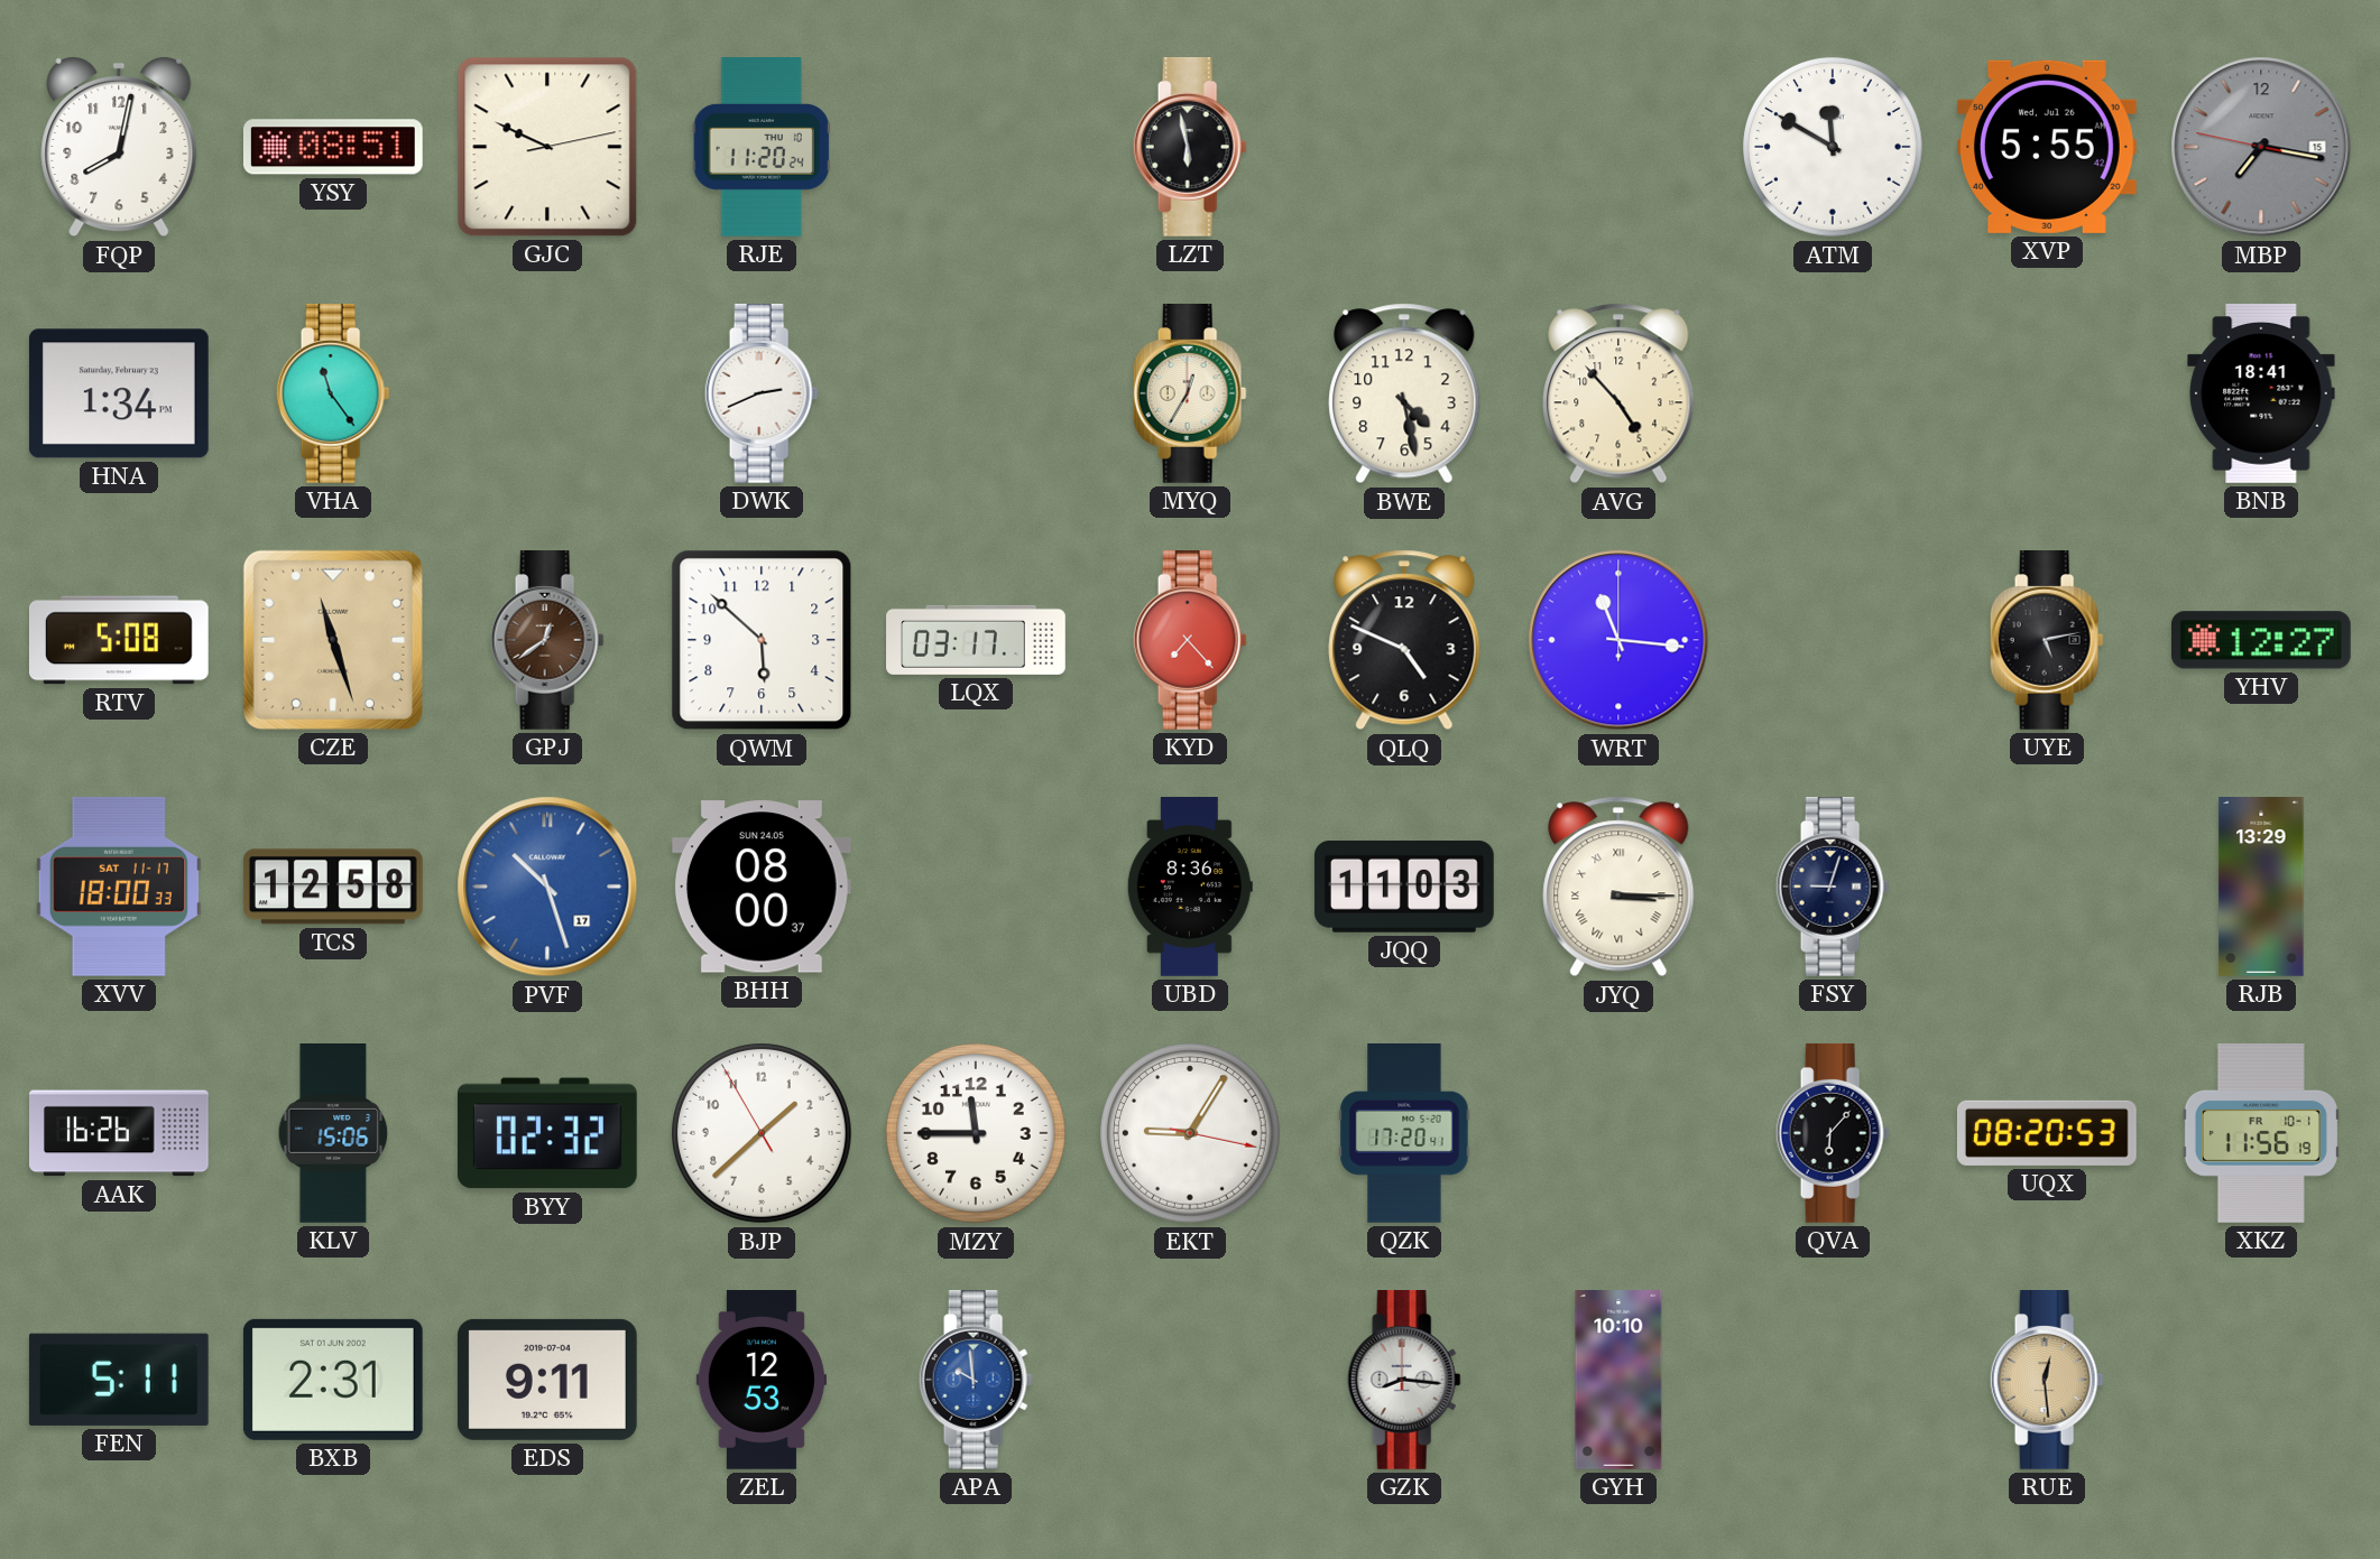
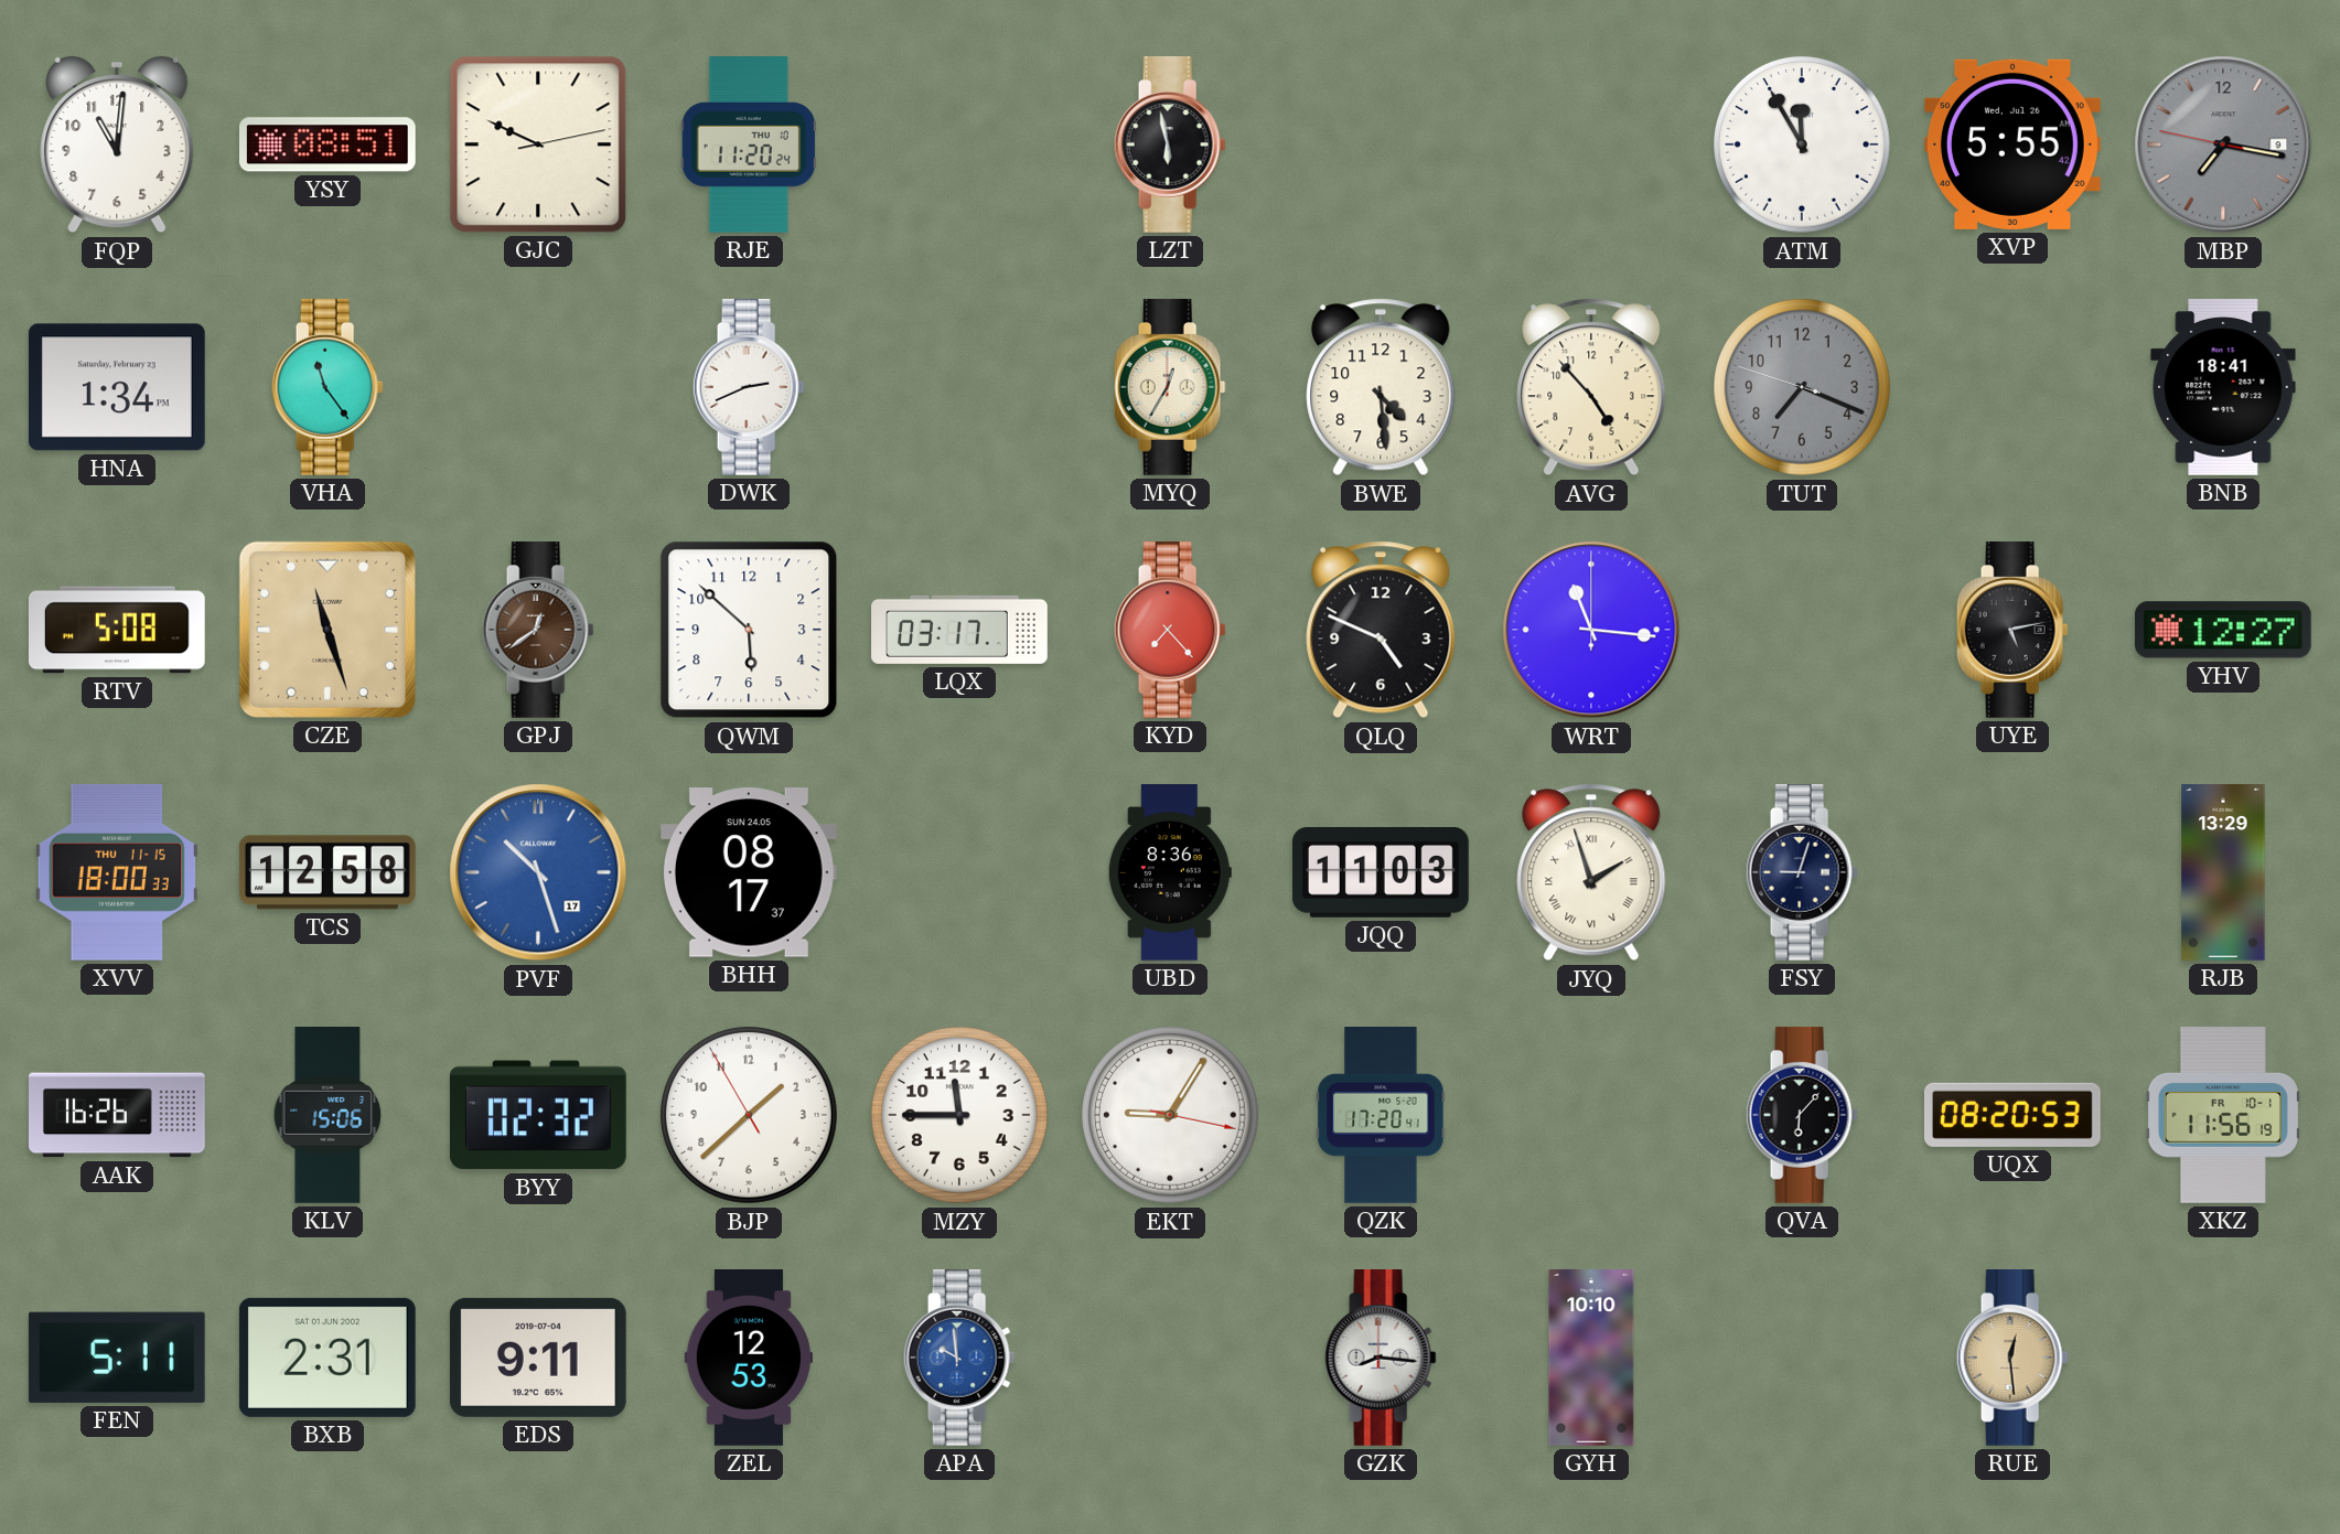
FQP: 8:02 -> 11:01
ATM: 11:50 -> 11:55
MBP date: 15 -> 9
BWE: 4:28 -> 4:29
TUT: none -> 7:18
XVV date: SAT 11-17 -> THU 11-15
BHH: 08:00 -> 08:17
JYQ: 3:15 -> 1:57
